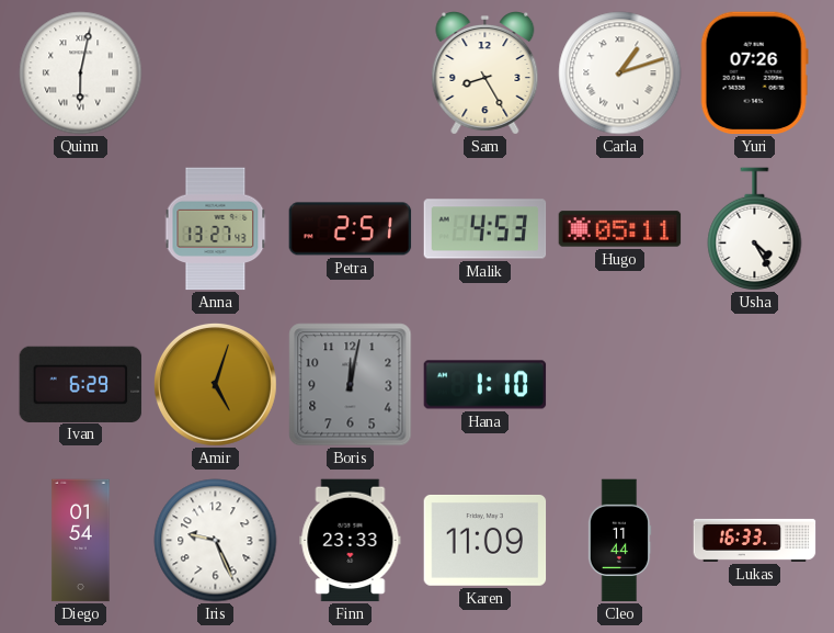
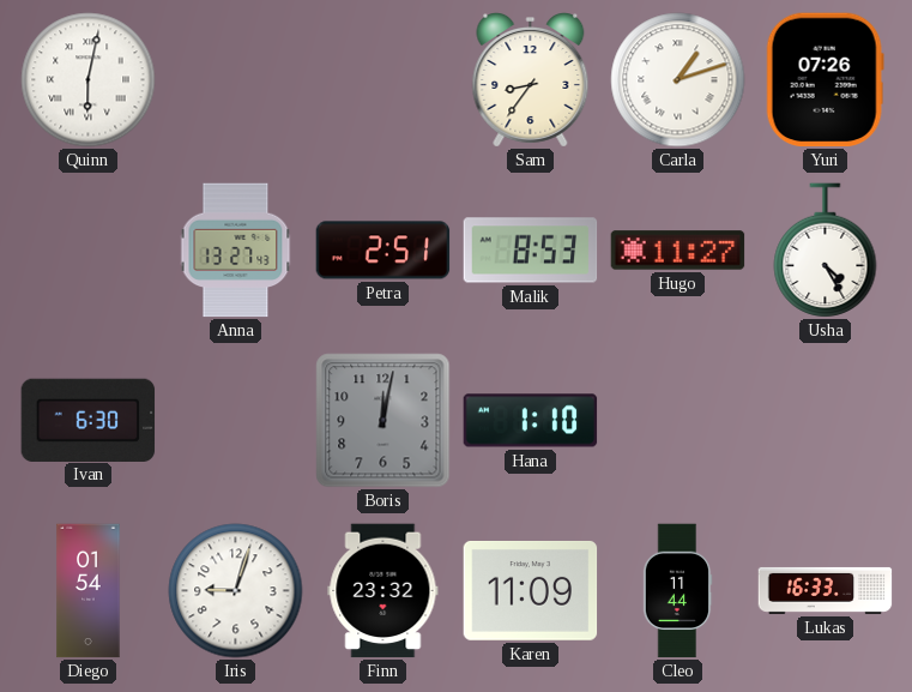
Sam: 8:25 -> 8:36
Malik: 4:53 -> 8:53
Hugo: 05:11 -> 11:27
Ivan: 6:29 -> 6:30
Amir: 5:03 -> none
Iris: 9:26 -> 9:03
Finn: 23:33 -> 23:32
